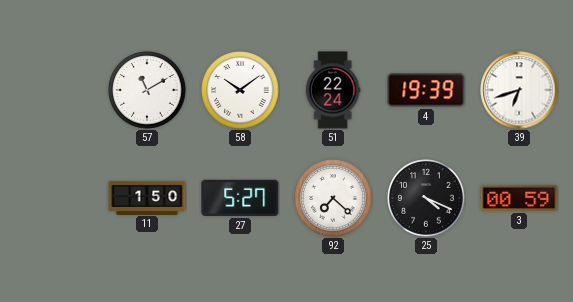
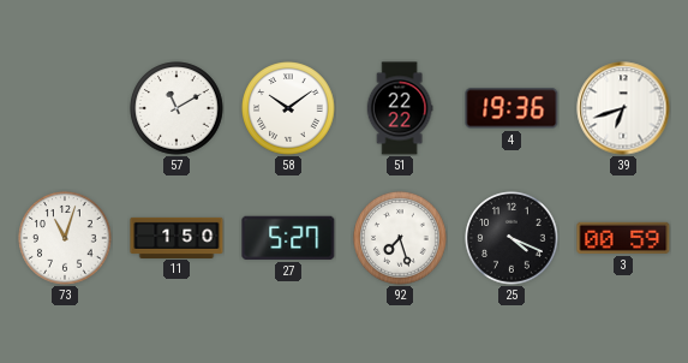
51: 22:24 -> 22:22
4: 19:39 -> 19:36
73: none -> 11:03
92: 7:22 -> 7:27
